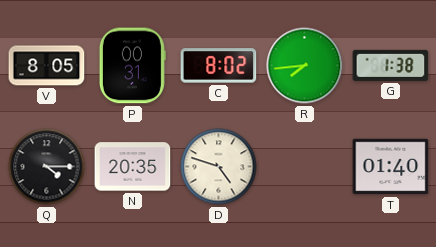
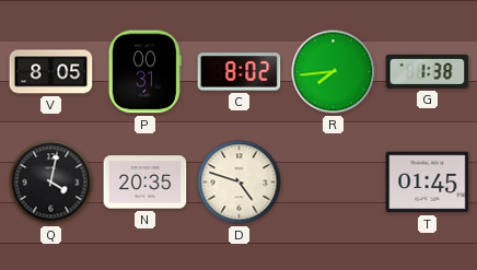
Q: 4:15 -> 4:02
T: 01:40 -> 01:45
